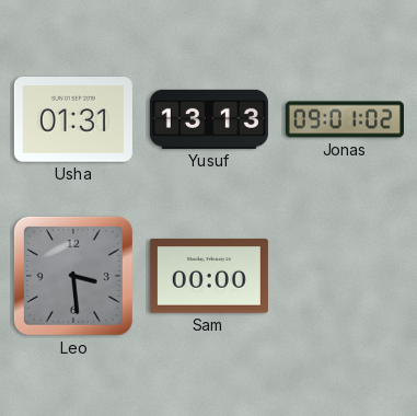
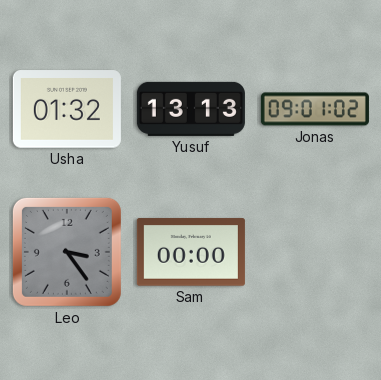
Usha: 01:31 -> 01:32
Leo: 3:29 -> 3:24
